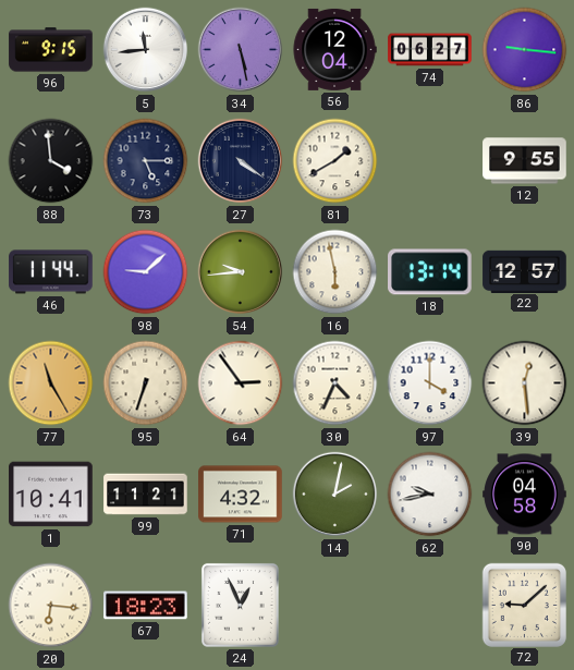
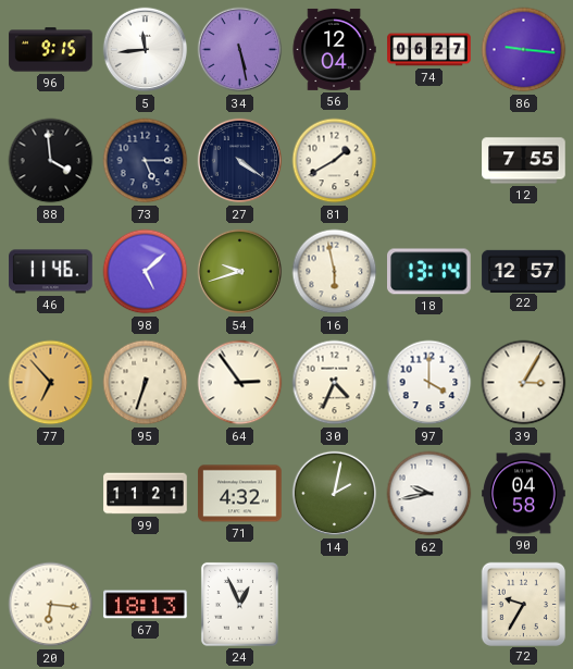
12: 9:55 -> 7:55
46: 11:44 -> 11:46
98: 9:08 -> 5:08
54: 9:44 -> 9:42
77: 11:25 -> 6:53
39: 12:29 -> 3:05
1: 10:41 -> none
67: 18:23 -> 18:13
72: 9:08 -> 9:35
